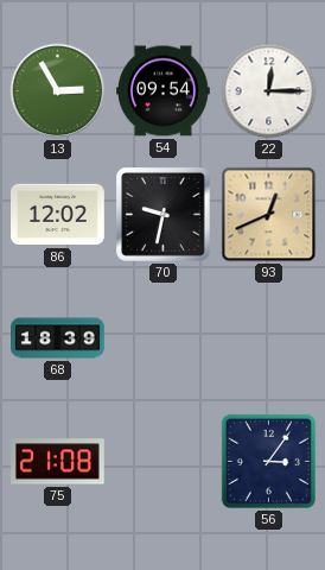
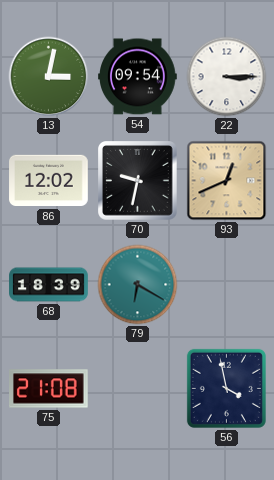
13: 2:55 -> 3:02
22: 12:15 -> 3:15
79: none -> 6:20
56: 3:06 -> 3:58
